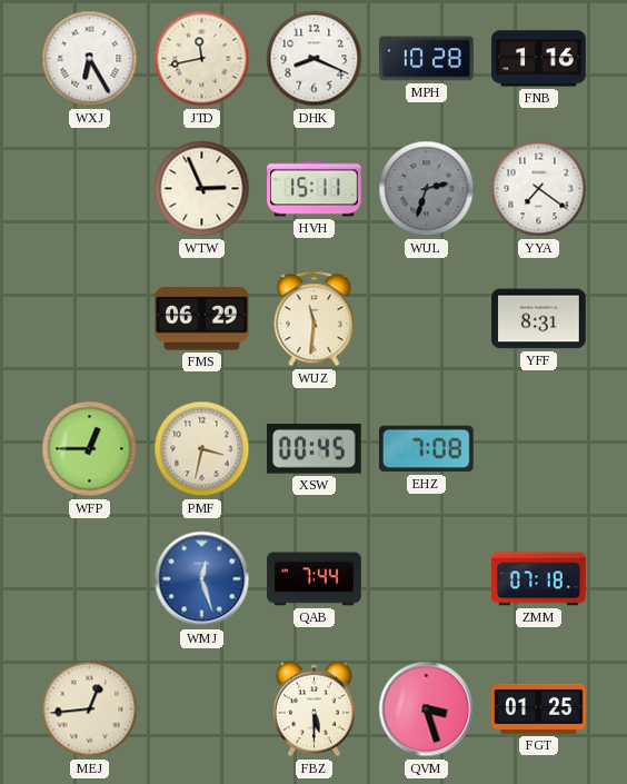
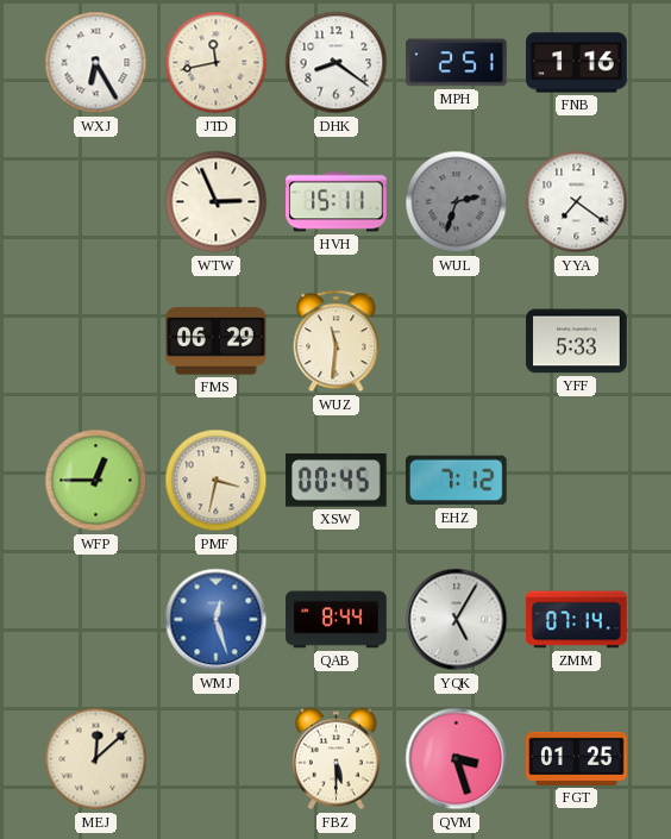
DHK: 8:19 -> 8:21
MPH: 10:28 -> 2:51
YFF: 8:31 -> 5:33
EHZ: 7:08 -> 7:12
QAB: 7:44 -> 8:44
YQK: none -> 5:05
ZMM: 07:18 -> 07:14
MEJ: 12:44 -> 12:08
